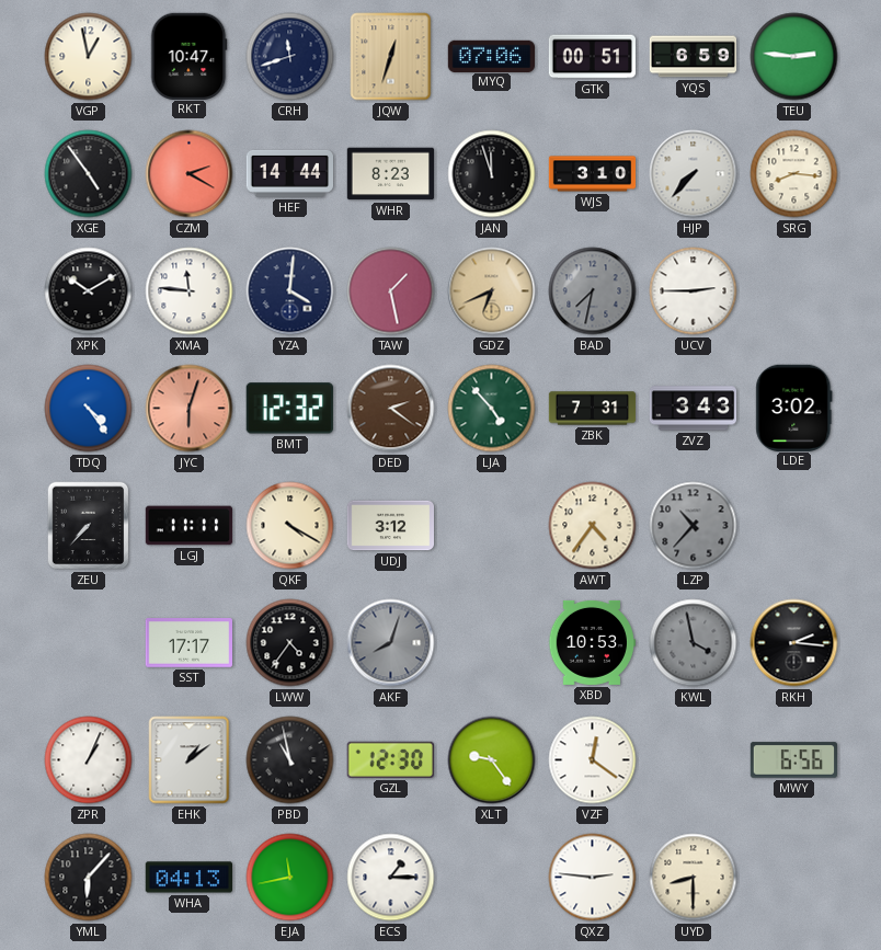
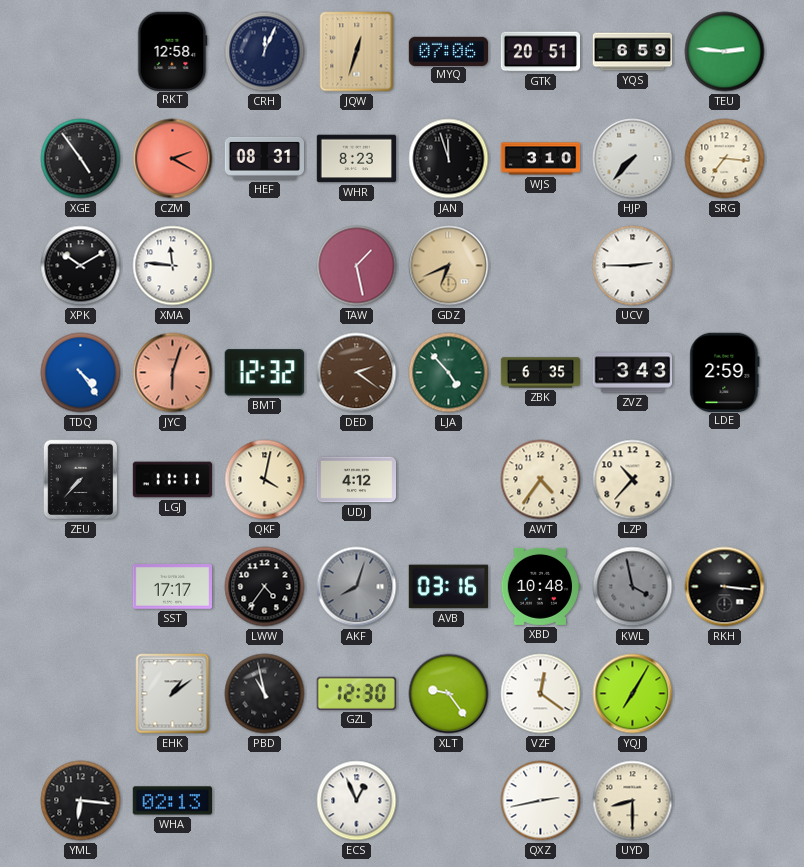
VGP: 12:58 -> none
RKT: 10:47 -> 12:58
CRH: 11:42 -> 12:04
GTK: 00:51 -> 20:51
HEF: 14:44 -> 08:31
SRG: 8:16 -> 7:16
YZA: 4:01 -> none
BAD: 7:32 -> none
ZBK: 7:31 -> 6:35
LDE: 3:02 -> 2:59
QKF: 4:20 -> 4:02
UDJ: 3:12 -> 4:12
LZP dial: grey -> cream
AVB: none -> 03:16
XBD: 10:53 -> 10:48
RKH: 2:16 -> 3:16
ZPR: 1:04 -> none
YQJ: none -> 7:05
MWY: 6:56 -> none
YML: 6:07 -> 6:16
WHA: 04:13 -> 02:13
EJA: 11:43 -> none
ECS: 1:15 -> 12:56
QXZ: 2:46 -> 2:43
